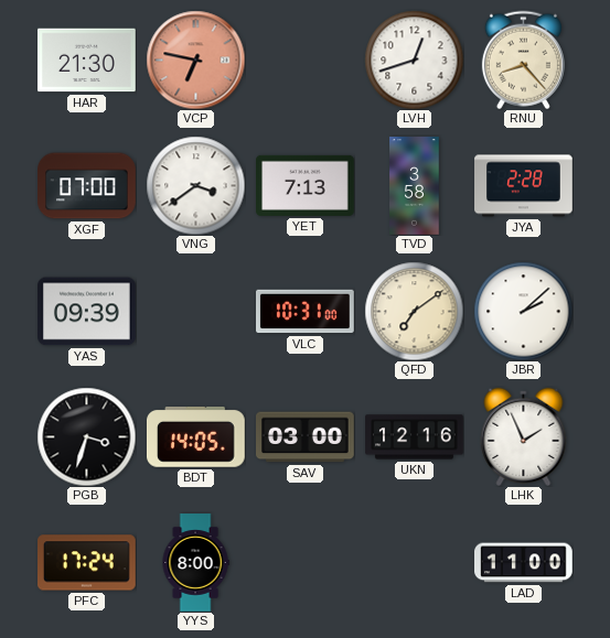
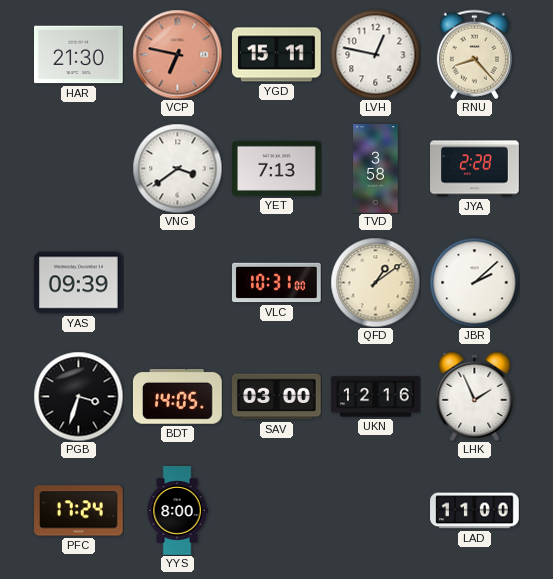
YGD: none -> 15:11
LVH: 12:42 -> 12:47
XGF: 07:00 -> none
QFD: 7:09 -> 1:09
